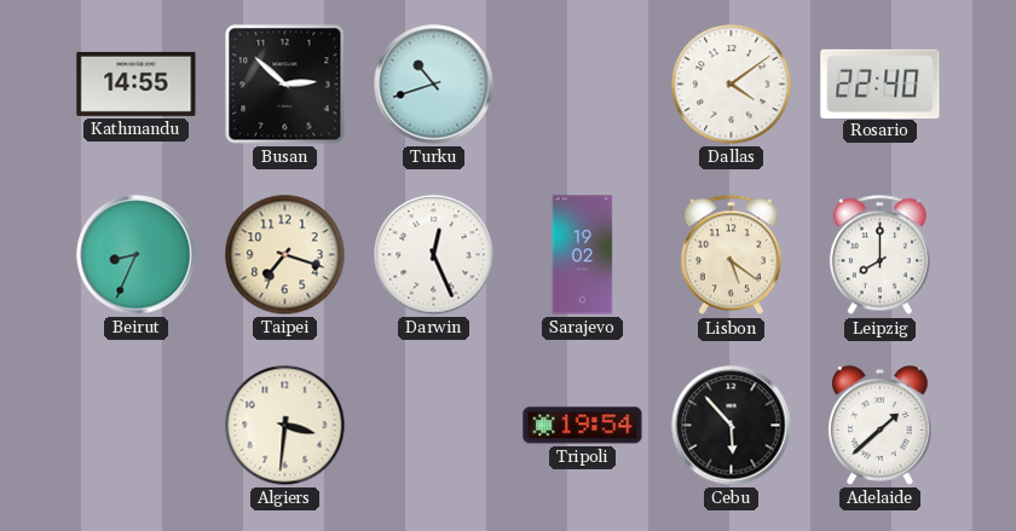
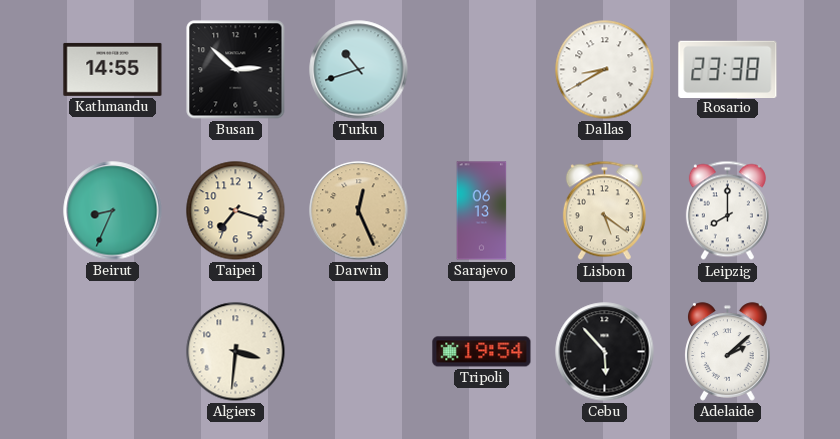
Dallas: 4:09 -> 8:40
Rosario: 22:40 -> 23:38
Darwin dial: white -> champagne
Sarajevo: 19:02 -> 06:13
Adelaide: 1:38 -> 2:08
